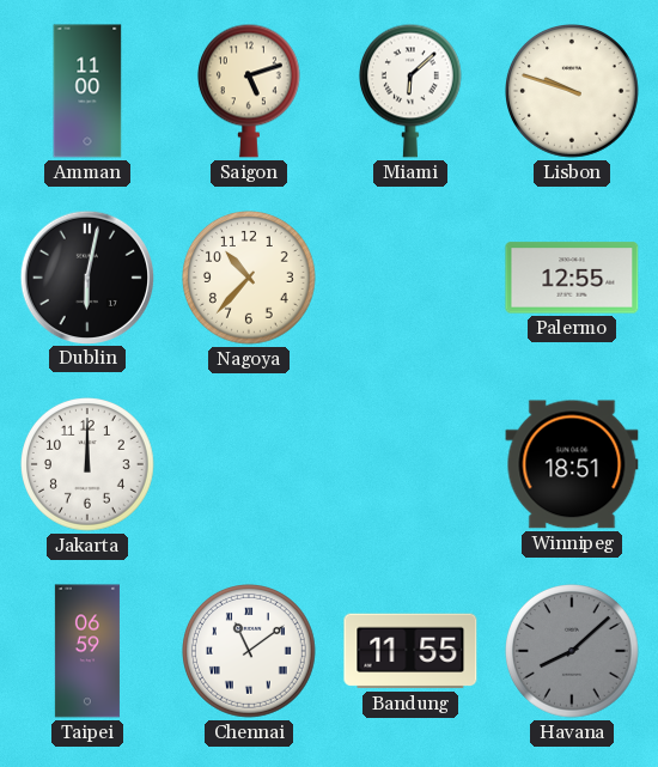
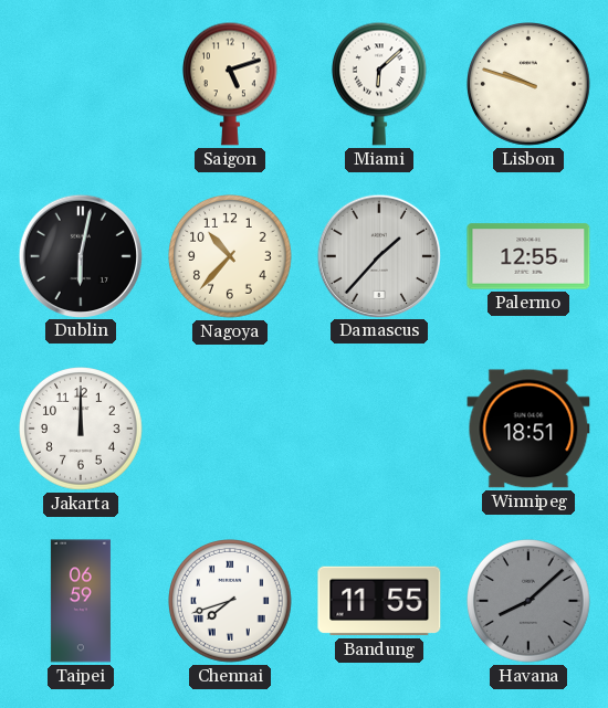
Amman: 11:00 -> none
Damascus: none -> 1:37
Chennai: 11:09 -> 7:42
